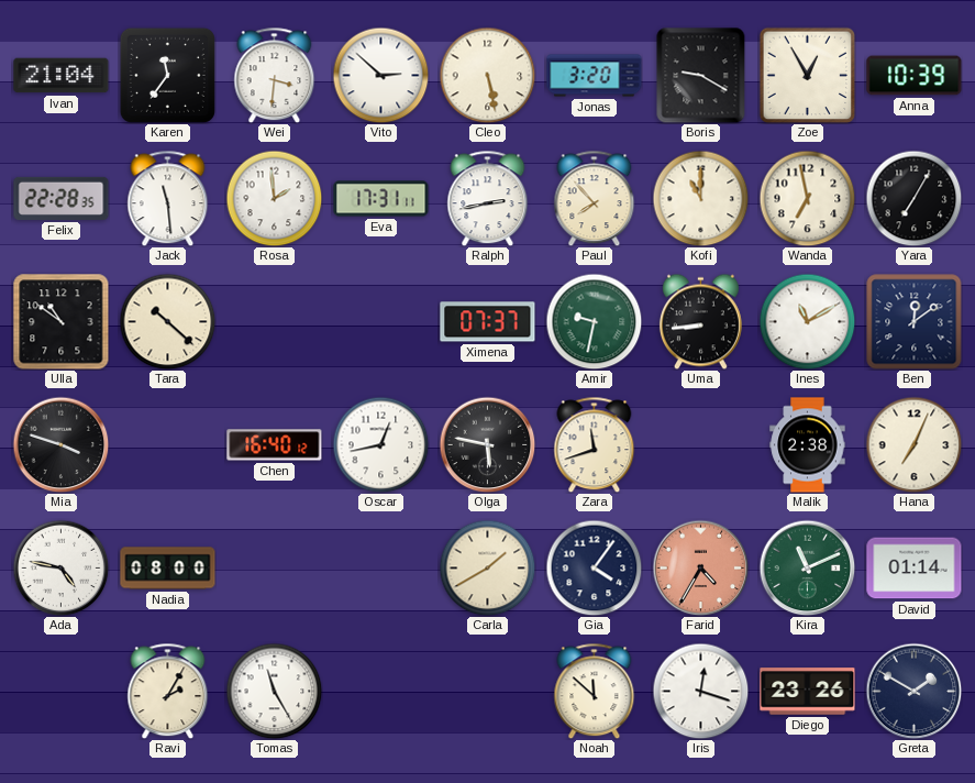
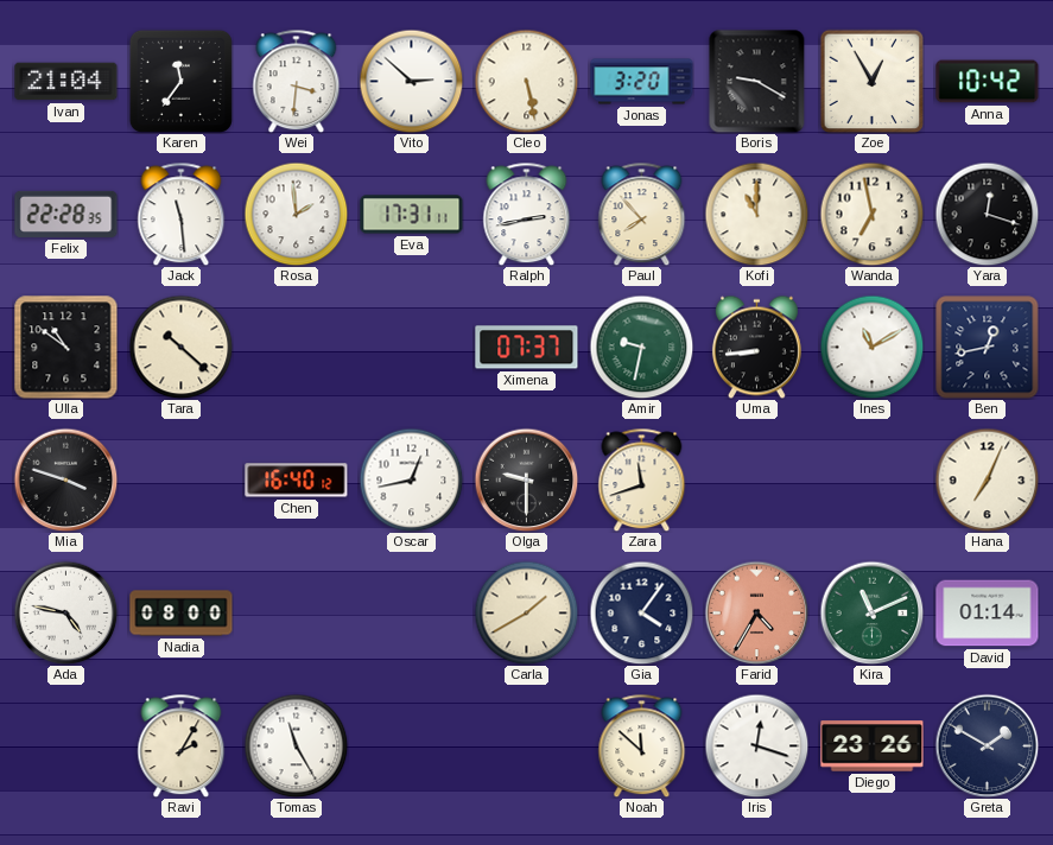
Anna: 10:39 -> 10:42
Yara: 7:05 -> 12:18
Ben: 12:09 -> 12:43
Olga: 5:47 -> 9:30
Malik: 2:38 -> none
